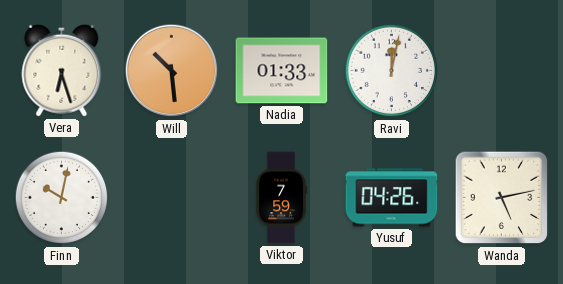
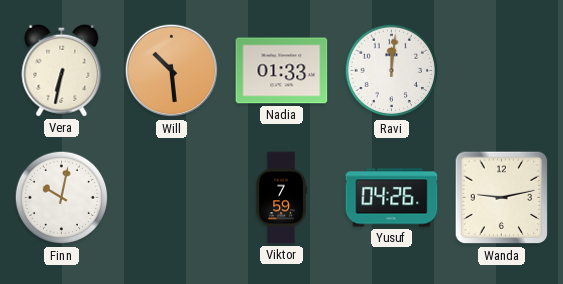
Vera: 6:27 -> 6:32
Ravi: 12:02 -> 12:01
Wanda: 5:13 -> 9:13
